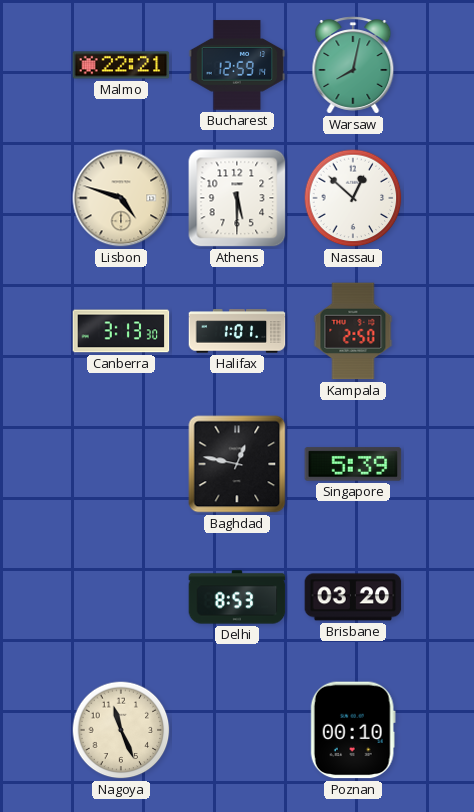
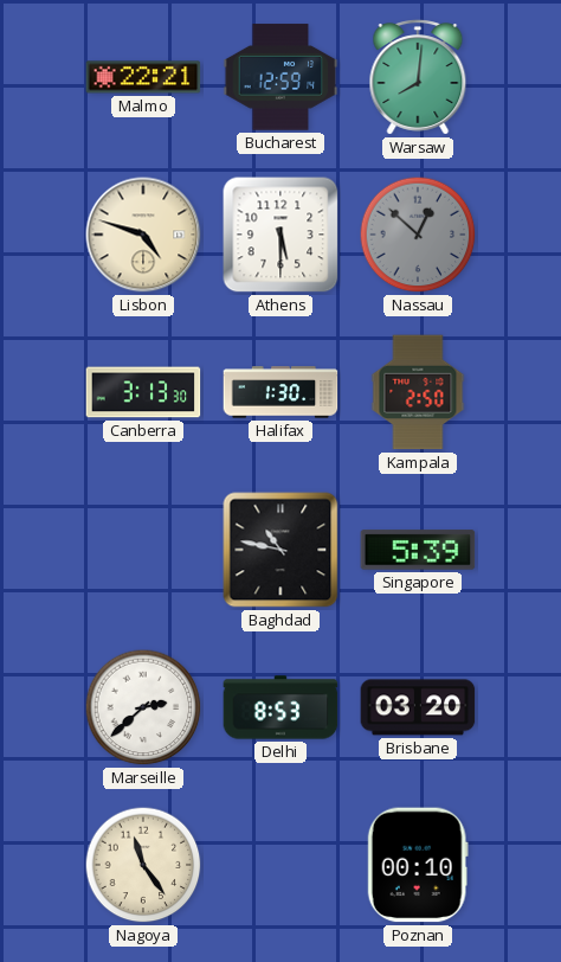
Warsaw: 8:02 -> 8:01
Nassau dial: white -> grey
Halifax: 1:01 -> 1:30
Baghdad: 12:47 -> 10:47
Marseille: none -> 2:38
Nagoya: 11:26 -> 11:24
